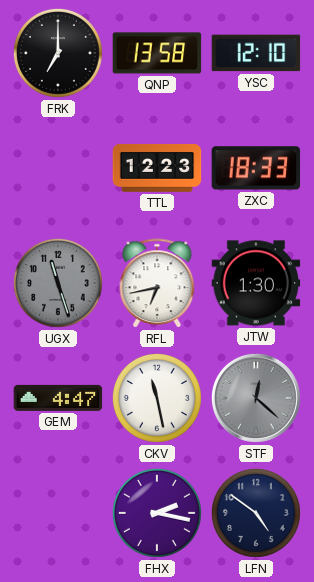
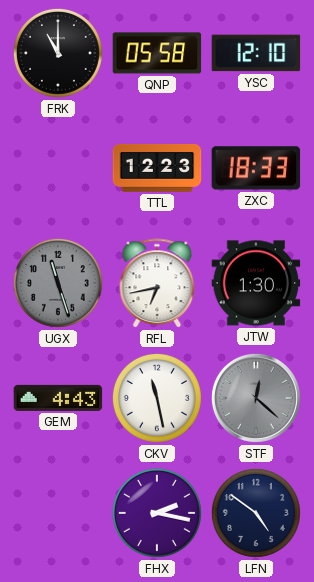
FRK: 7:00 -> 11:00
QNP: 13:58 -> 05:58
GEM: 4:47 -> 4:43
